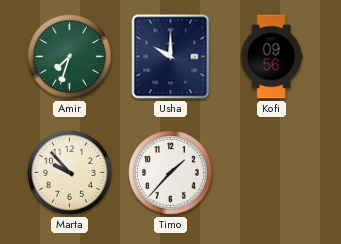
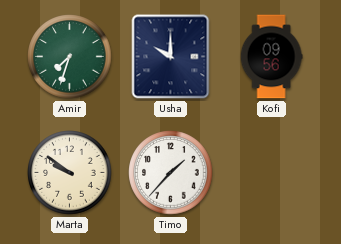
Marta: 9:53 -> 9:51
